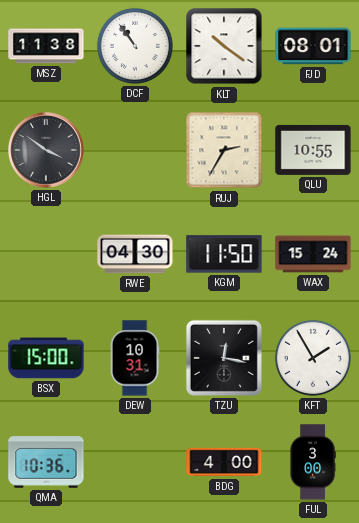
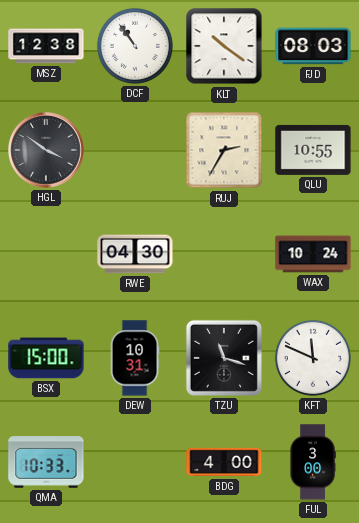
MSZ: 11:38 -> 12:38
FJD: 08:01 -> 08:03
KGM: 11:50 -> none
WAX: 15:24 -> 10:24
TZU: 12:17 -> 11:18
KFT: 1:55 -> 11:49
QMA: 10:36 -> 10:33
